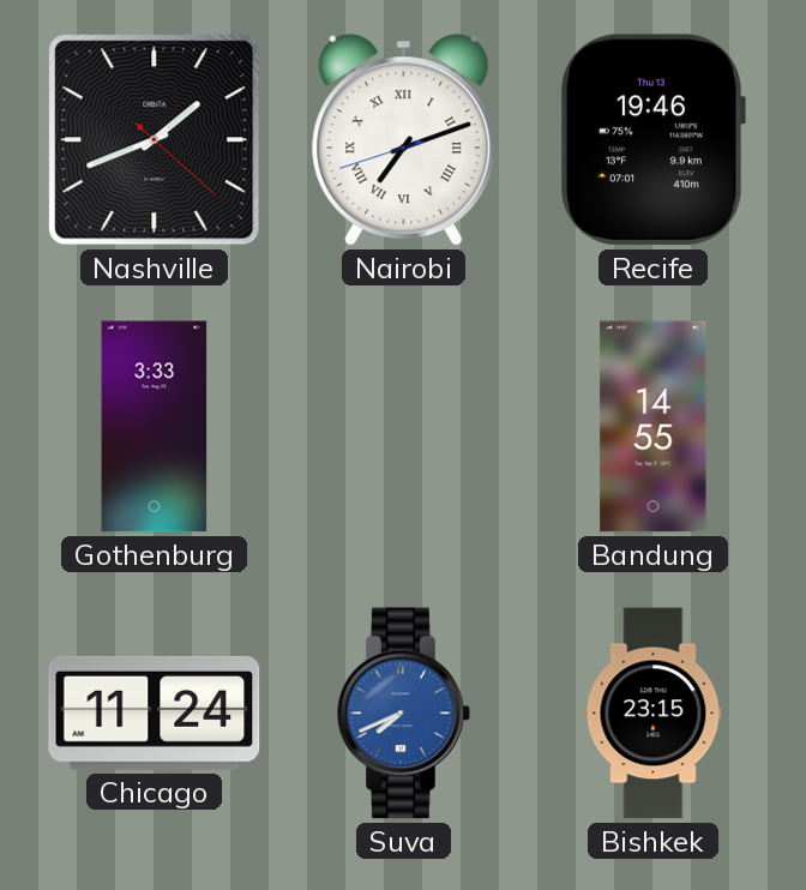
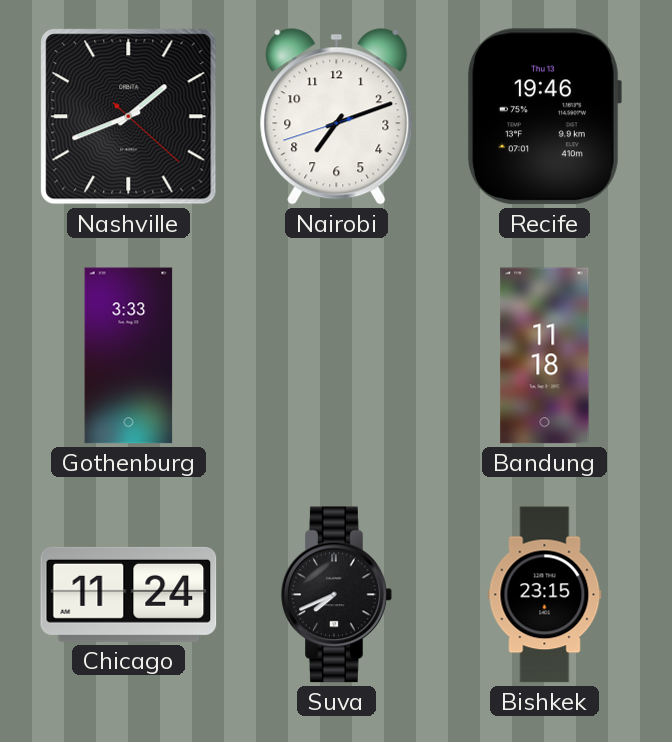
Nairobi numerals: Roman -> Arabic
Bandung: 14:55 -> 11:18
Suva dial: blue -> black
